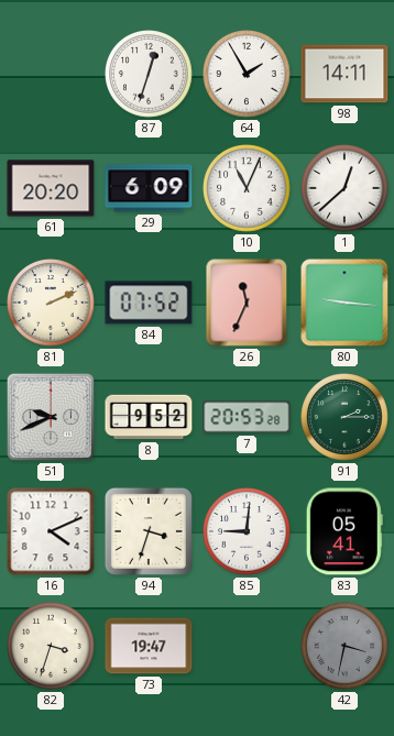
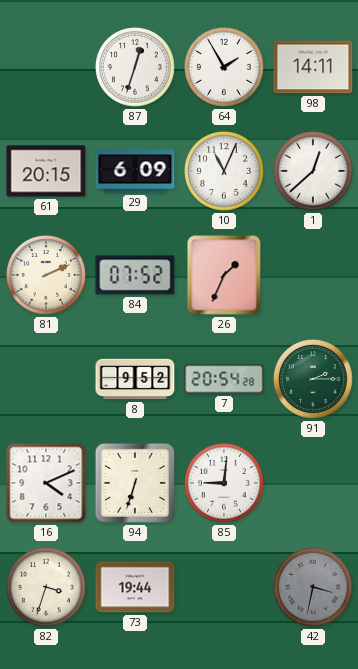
61: 20:20 -> 20:15
26: 11:34 -> 1:34
80: 9:16 -> none
51: 9:41 -> none
7: 20:53 -> 20:54
94: 3:33 -> 6:33
83: 05:41 -> none
73: 19:47 -> 19:44
